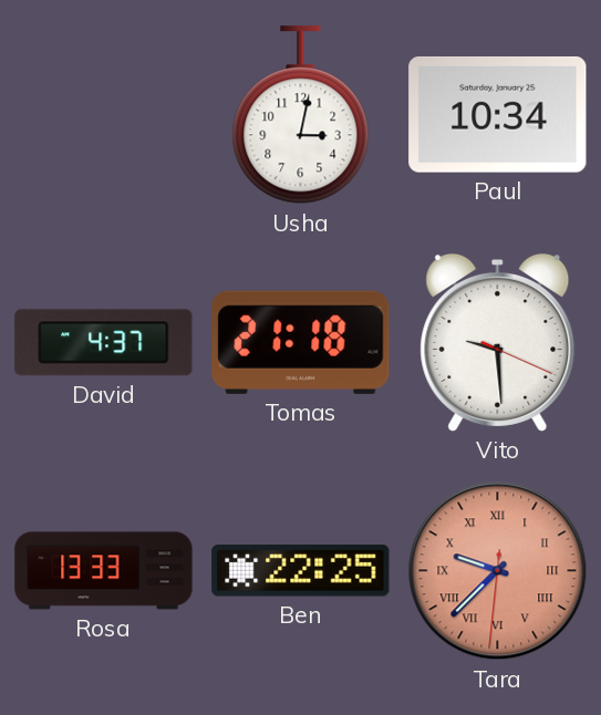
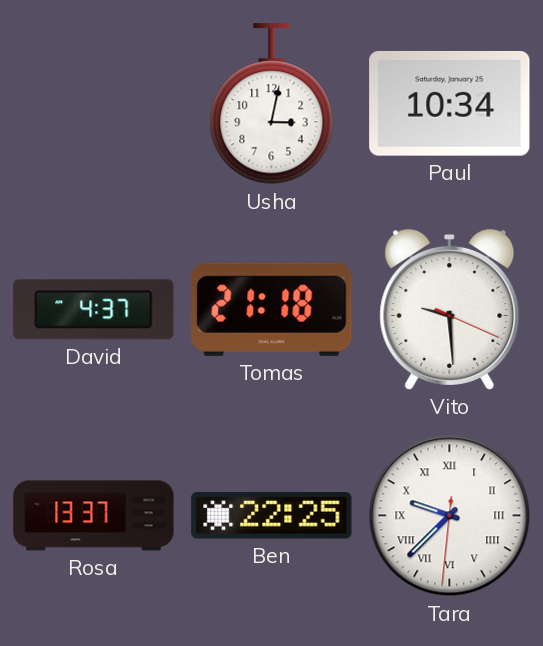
Rosa: 13:33 -> 13:37
Tara dial: salmon -> white
